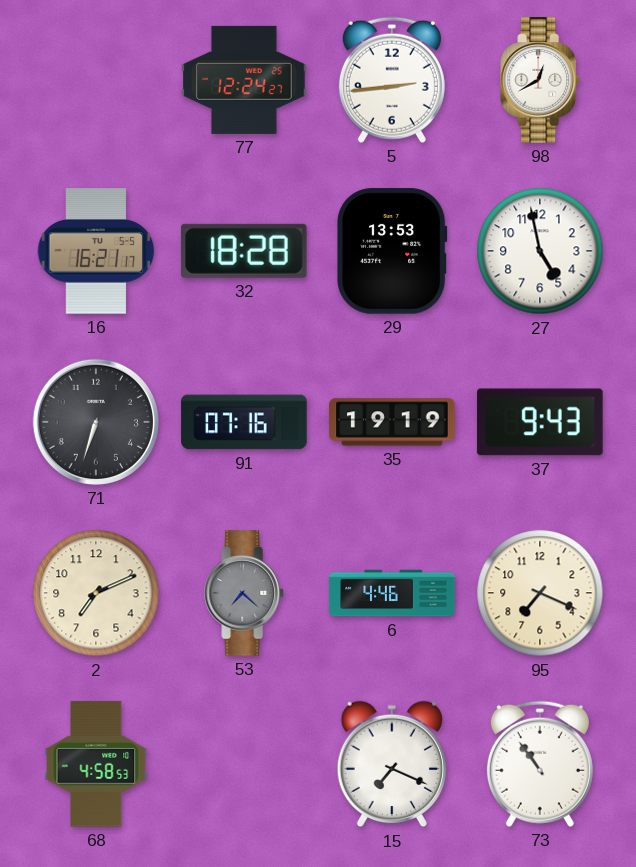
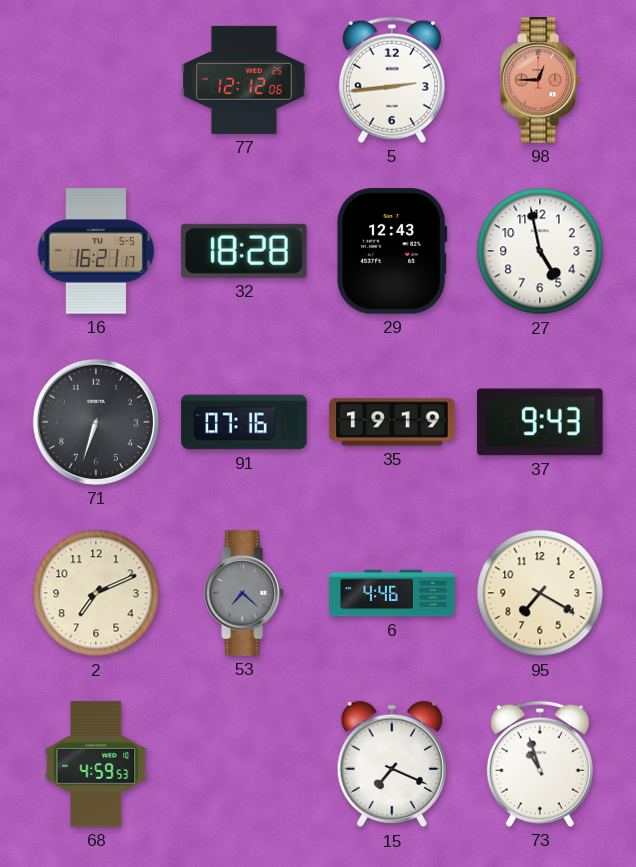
77: 12:24 -> 12:12
98: 12:40 -> 12:45
98 dial: white -> salmon
29: 13:53 -> 12:43
95: 7:19 -> 7:20
68: 4:58 -> 4:59
73: 10:54 -> 10:57
